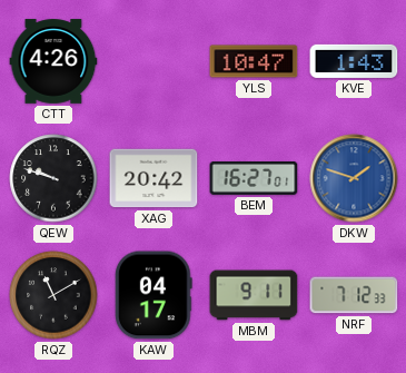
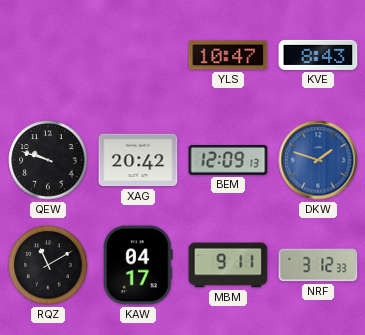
CTT: 4:26 -> none
KVE: 1:43 -> 8:43
BEM: 16:27 -> 12:09
NRF: 7:12 -> 3:12
